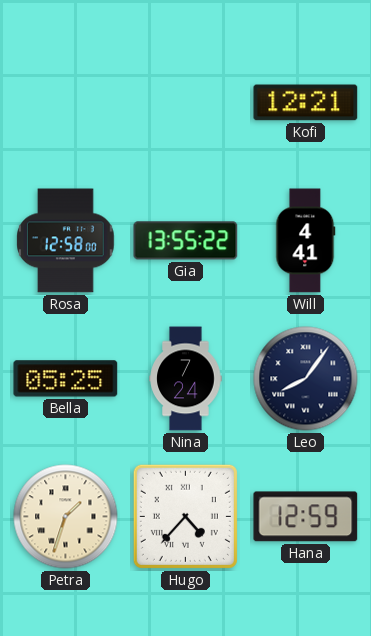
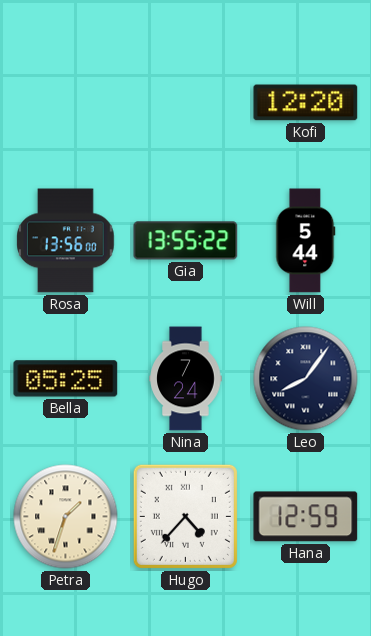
Kofi: 12:21 -> 12:20
Rosa: 12:58 -> 13:56
Will: 4:41 -> 5:44
